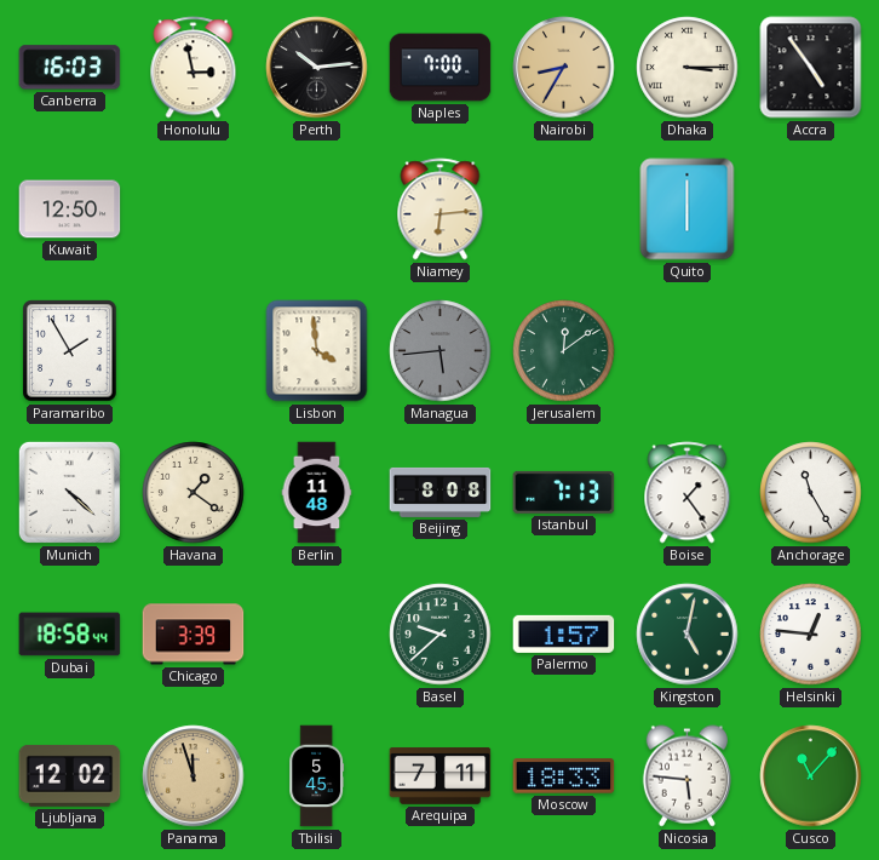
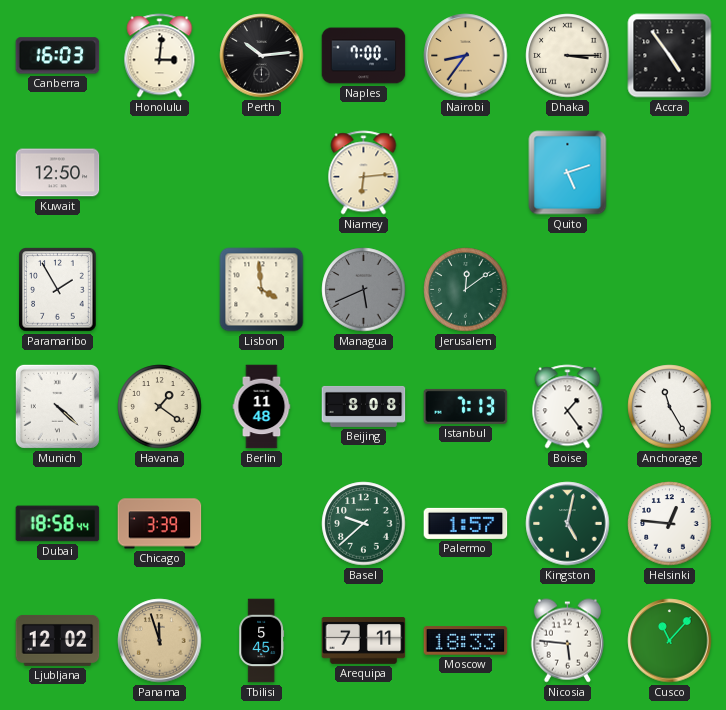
Honolulu: 2:58 -> 3:01
Nairobi: 8:35 -> 8:36
Quito: 6:00 -> 5:12
Managua: 5:44 -> 5:41
